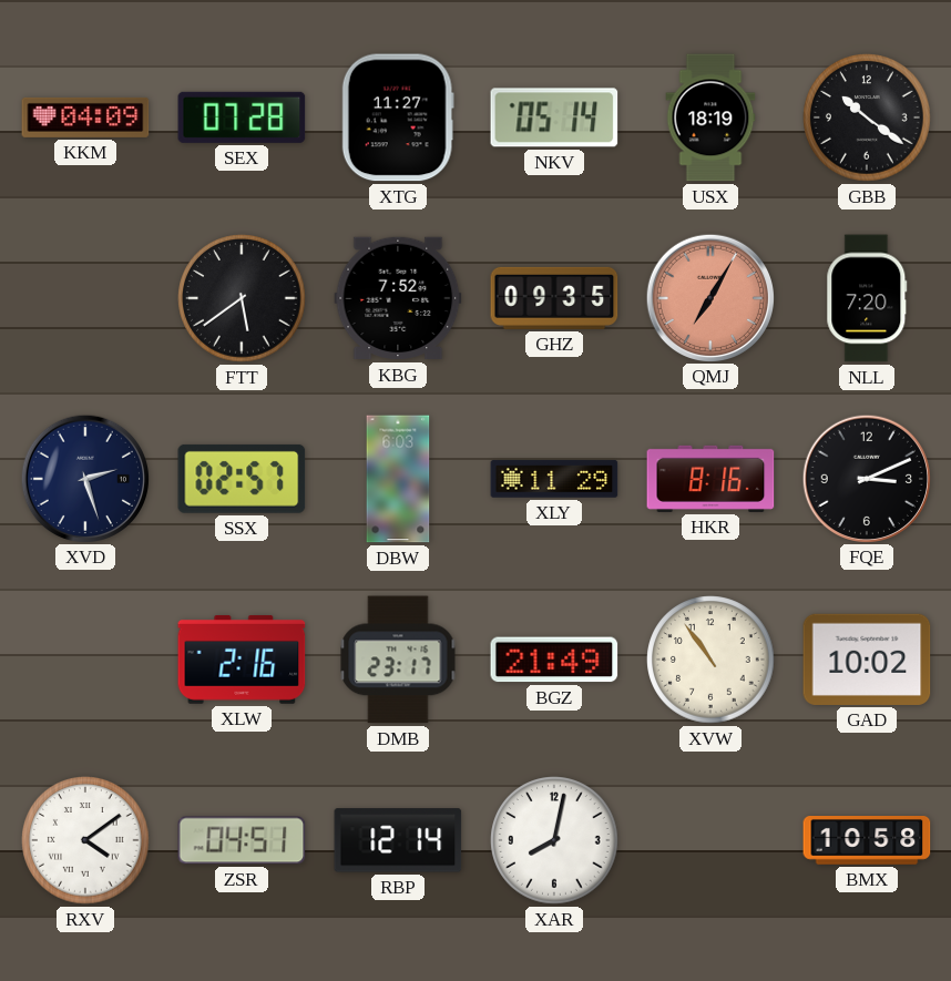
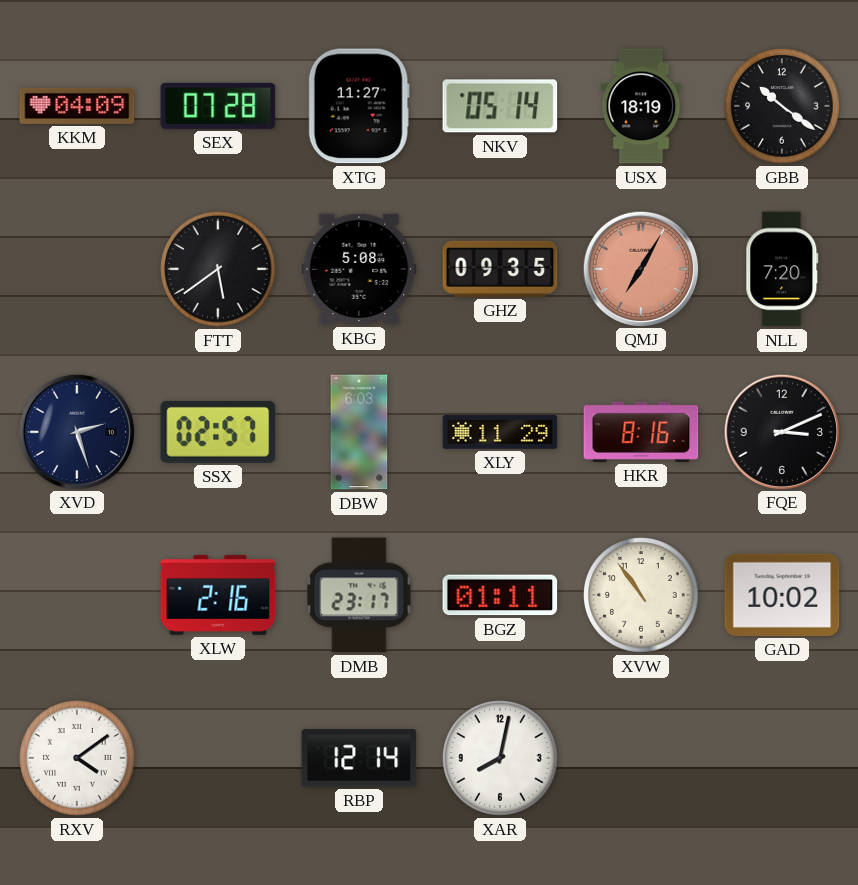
KBG: 7:52 -> 5:08
BGZ: 21:49 -> 01:11
ZSR: 04:51 -> none
BMX: 10:58 -> none
